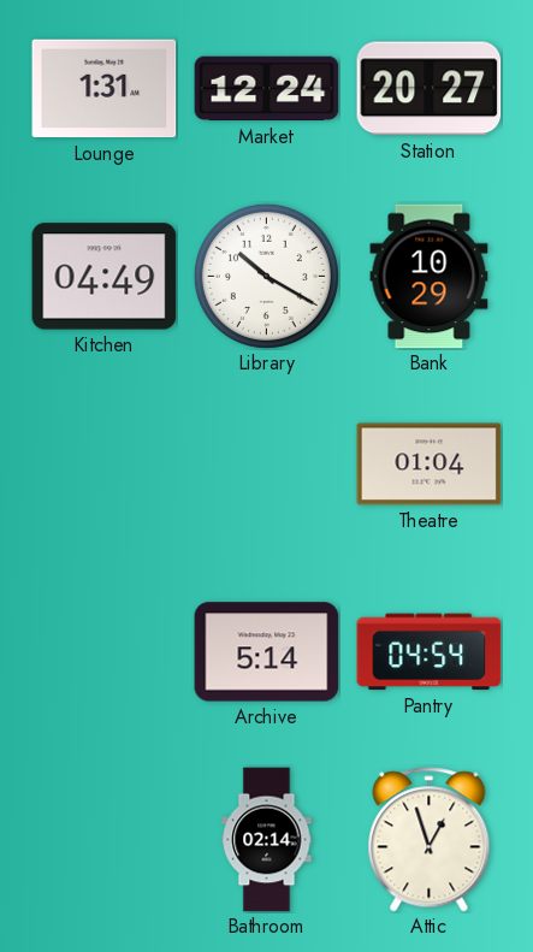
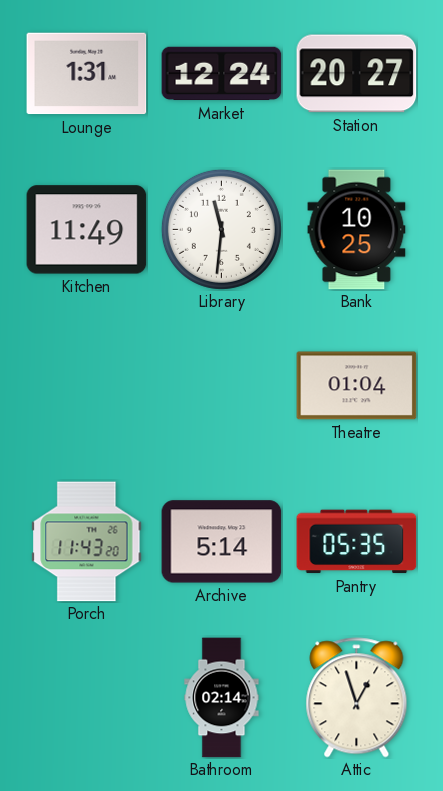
Kitchen: 04:49 -> 11:49
Library: 10:20 -> 11:31
Bank: 10:29 -> 10:25
Porch: none -> 11:43
Pantry: 04:54 -> 05:35
